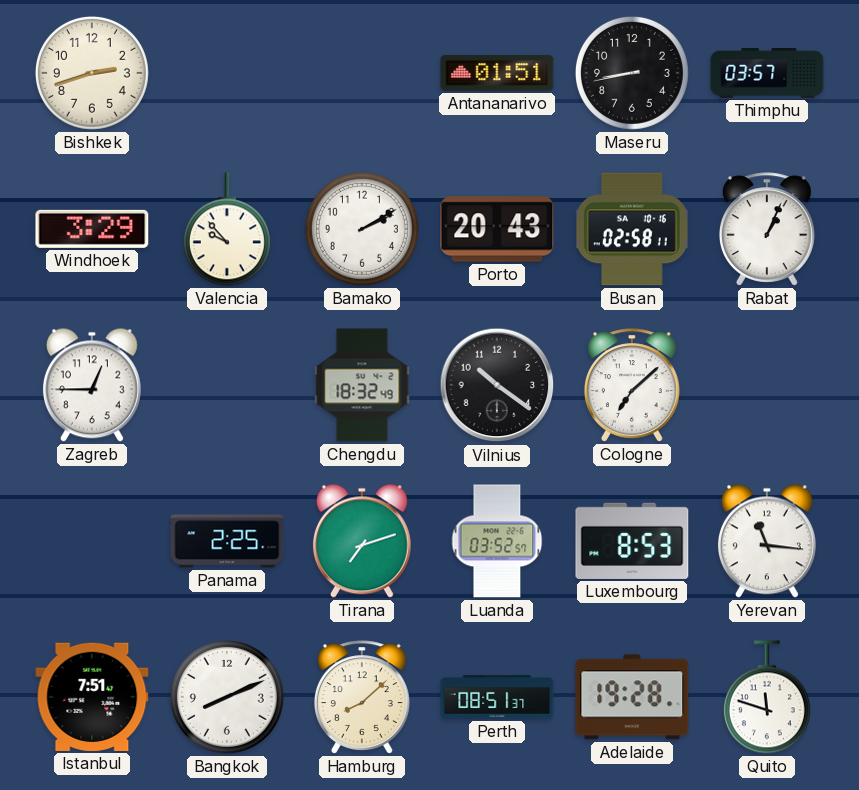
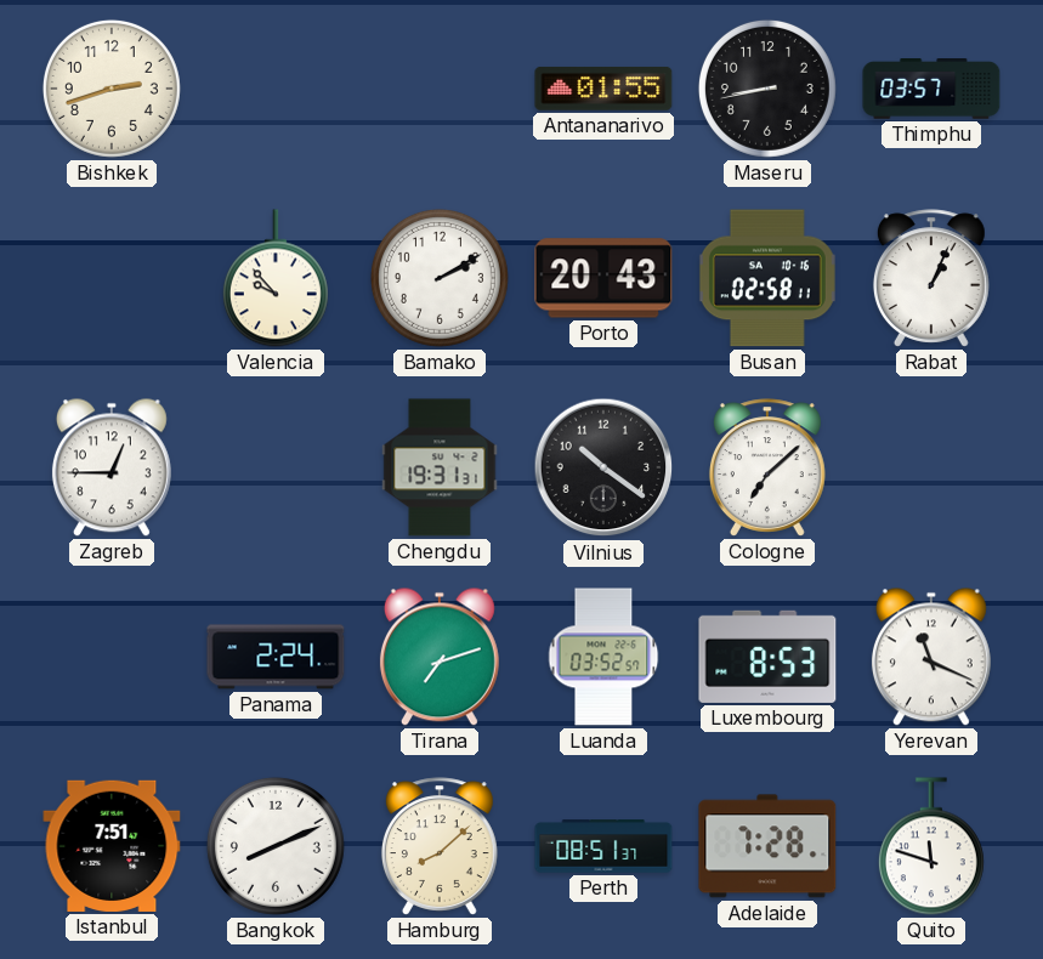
Antananarivo: 01:51 -> 01:55
Windhoek: 3:29 -> none
Chengdu: 18:32 -> 19:31
Panama: 2:25 -> 2:24
Yerevan: 11:16 -> 11:19
Adelaide: 19:28 -> 7:28
